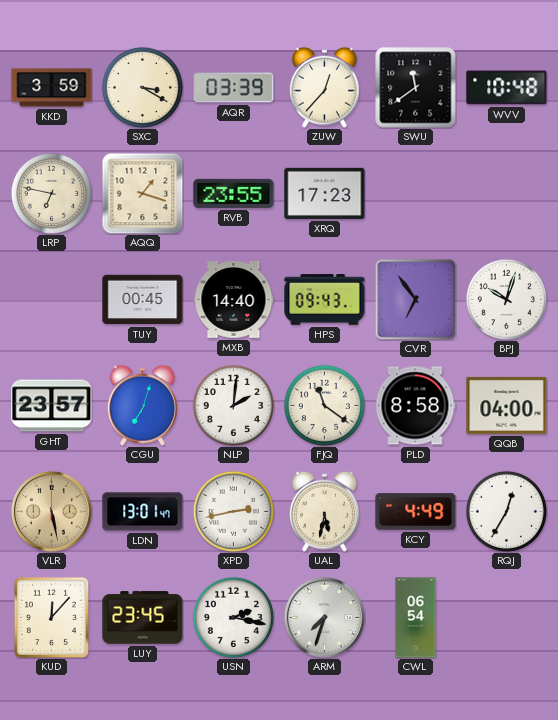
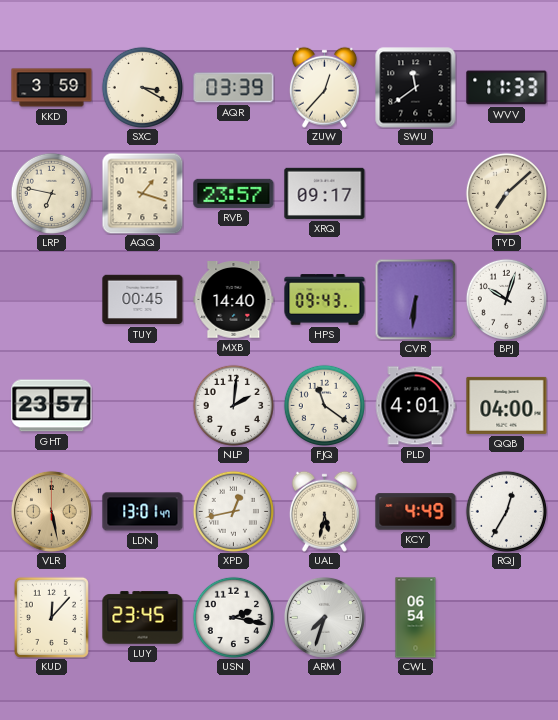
WVV: 10:48 -> 11:33
RVB: 23:55 -> 23:57
XRQ: 17:23 -> 09:17
TYD: none -> 7:08
CVR: 6:54 -> 6:31
CGU: 7:03 -> none
PLD: 8:58 -> 4:01
XPD: 2:43 -> 12:43
